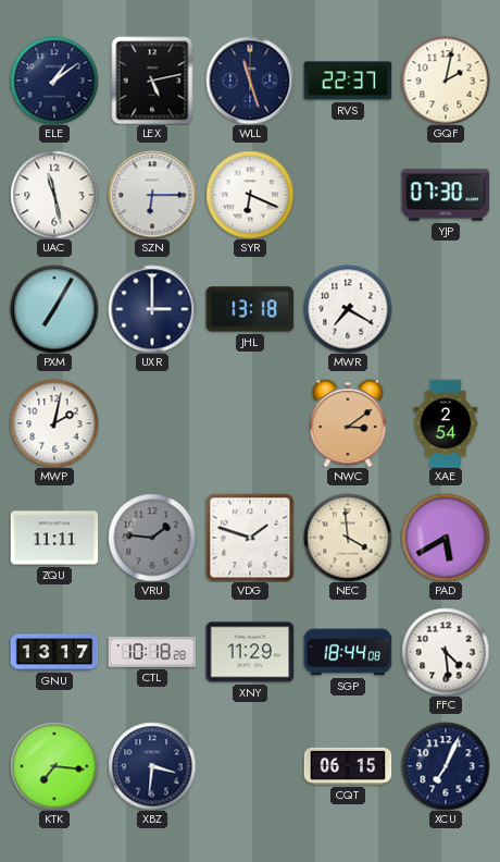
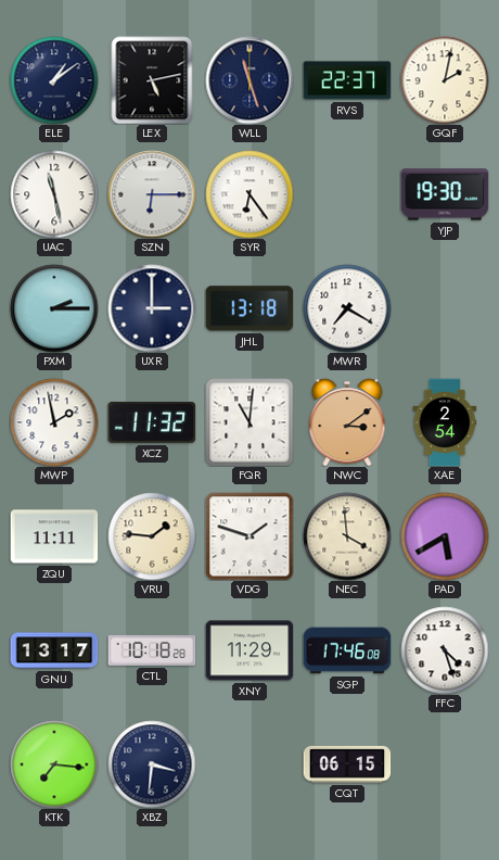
SYR: 6:19 -> 6:24
YJP: 07:30 -> 19:30
PXM: 7:05 -> 2:15
MWP: 2:02 -> 1:58
XCZ: none -> 11:32
FQR: none -> 11:01
VRU dial: grey -> cream
SGP: 18:44 -> 17:46
FFC: 4:29 -> 4:27
XCU: 7:04 -> none
